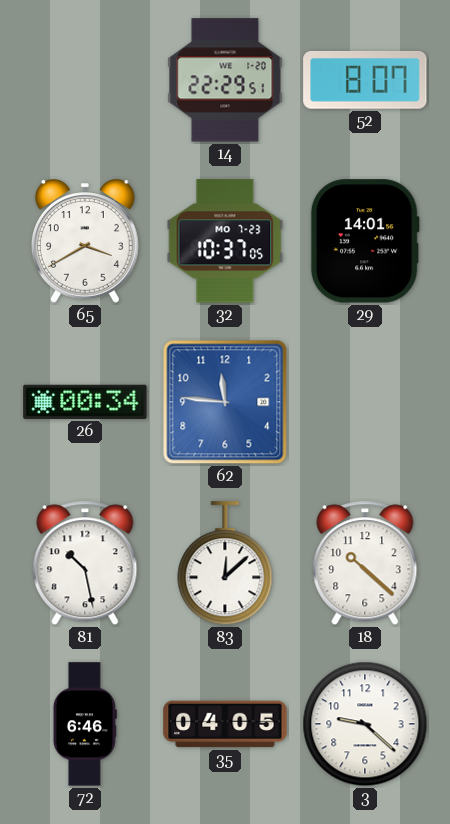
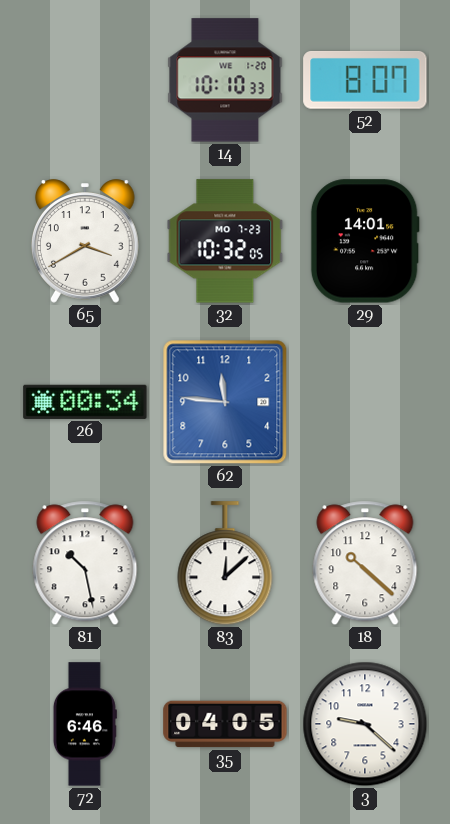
14: 22:29 -> 10:10
32: 10:37 -> 10:32
